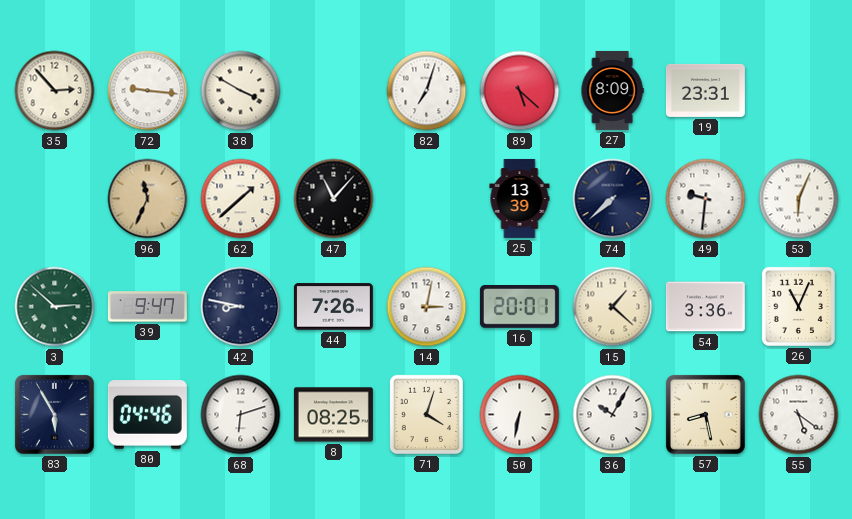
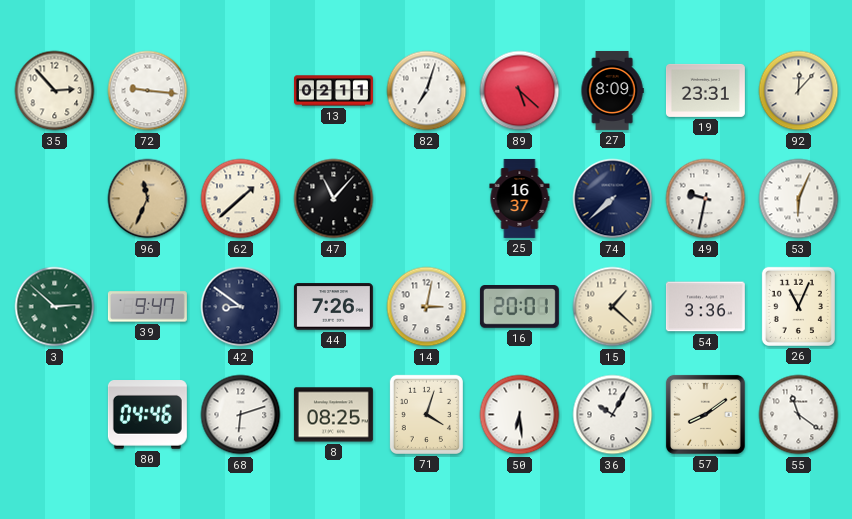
38: 3:50 -> none
13: none -> 02:11
92: none -> 12:07
25: 13:39 -> 16:37
49: 9:31 -> 9:32
42: 8:47 -> 8:51
83: 5:55 -> none
50: 6:32 -> 6:29
57: 8:28 -> 8:09
55: 5:21 -> 11:21
